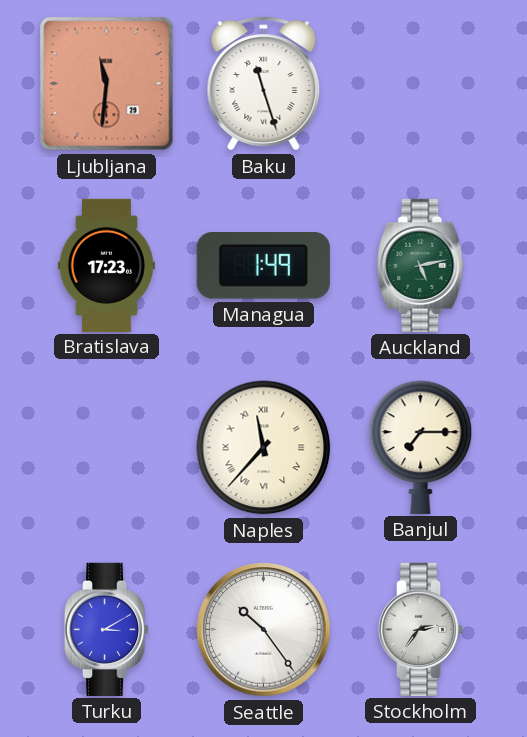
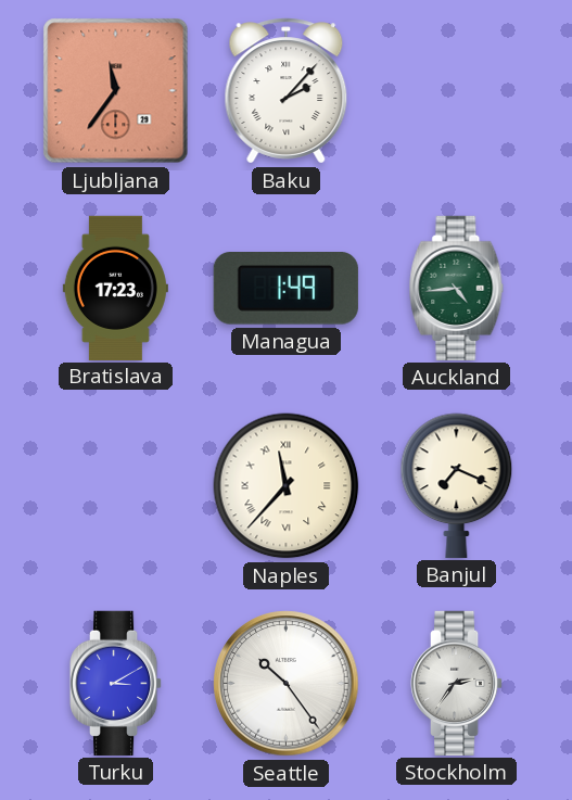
Ljubljana: 11:31 -> 11:36
Baku: 11:27 -> 2:07
Auckland: 5:13 -> 4:44
Banjul: 7:15 -> 7:19
